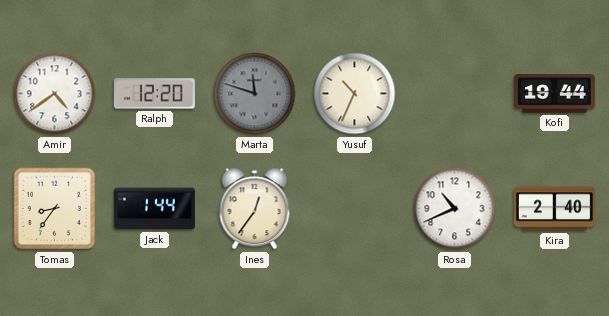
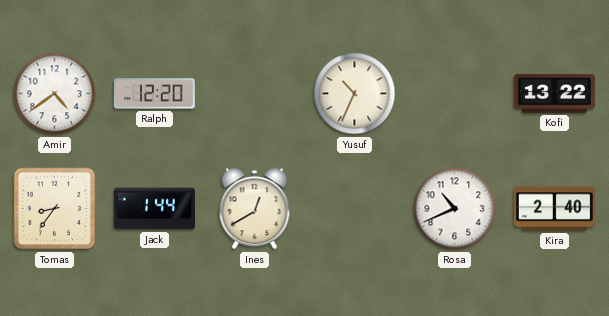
Marta: 11:48 -> none
Kofi: 19:44 -> 13:22
Ines: 12:36 -> 12:40
